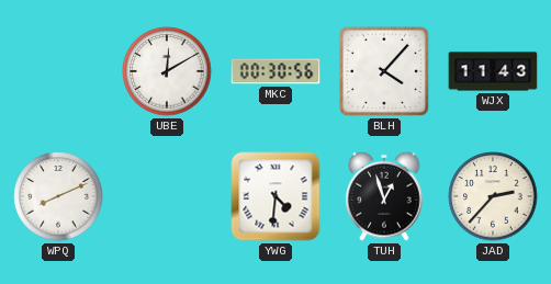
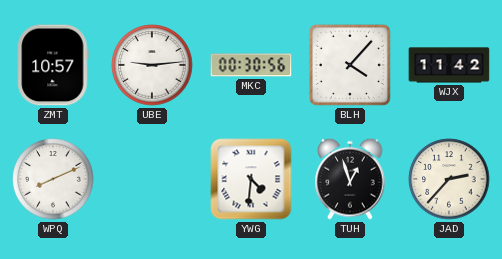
ZMT: none -> 10:57
UBE: 12:10 -> 9:14
WJX: 11:43 -> 11:42
